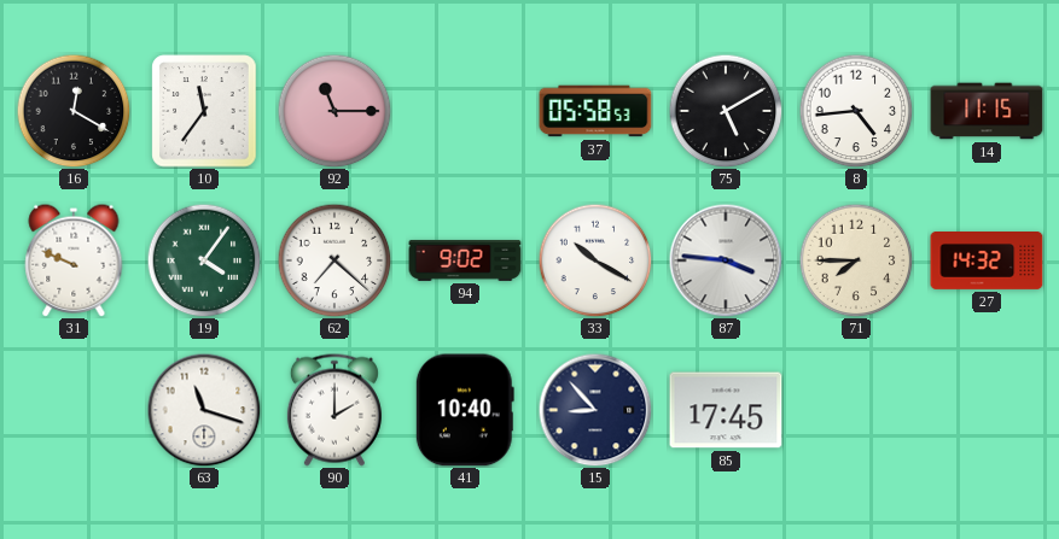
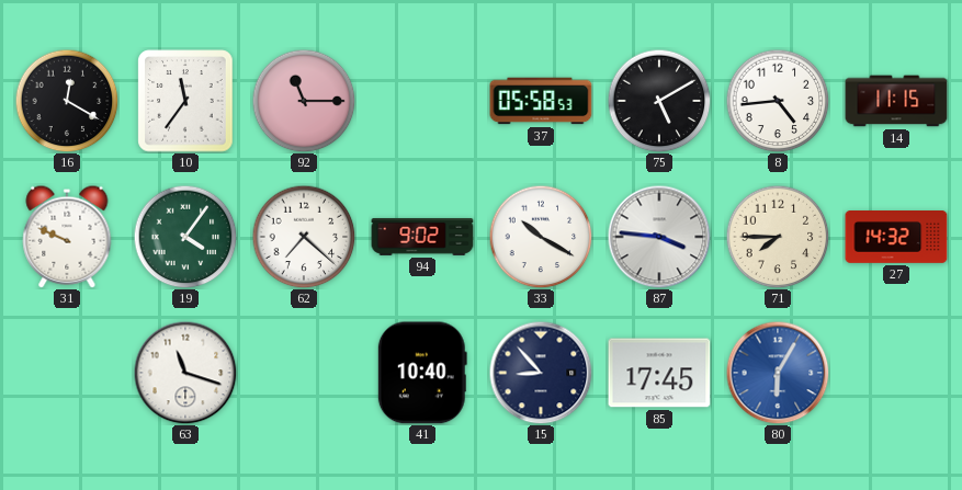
90: 2:00 -> none
80: none -> 6:05
